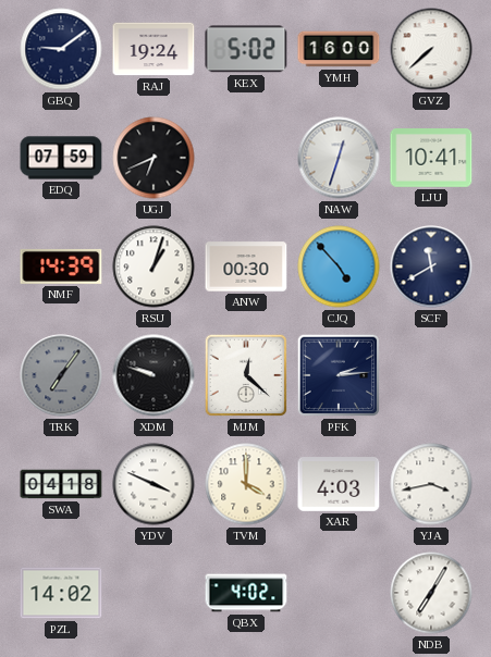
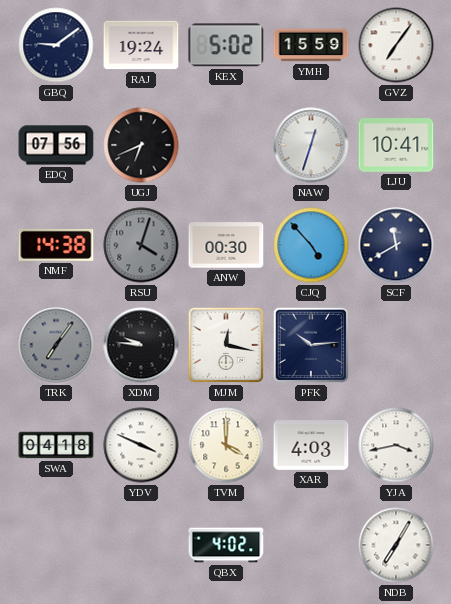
YMH: 16:00 -> 15:59
GVZ: 7:38 -> 7:06
EDQ: 07:59 -> 07:56
NMF: 14:39 -> 14:38
RSU: 1:03 -> 4:03
RSU dial: white -> grey
XDM: 9:48 -> 9:46
MJM: 12:22 -> 12:17
PFK: 2:14 -> 10:14
PZL: 14:02 -> none
